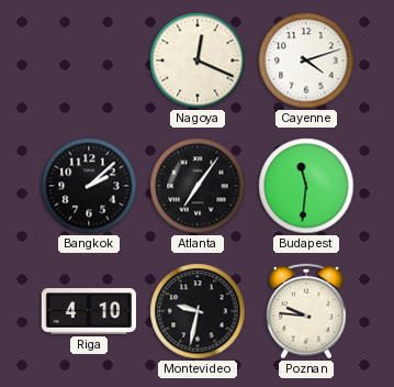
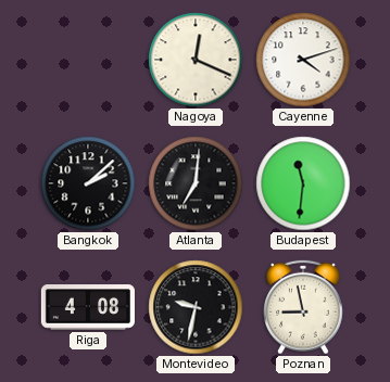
Atlanta: 7:06 -> 7:01
Riga: 4:10 -> 4:08
Poznan: 9:46 -> 8:58
